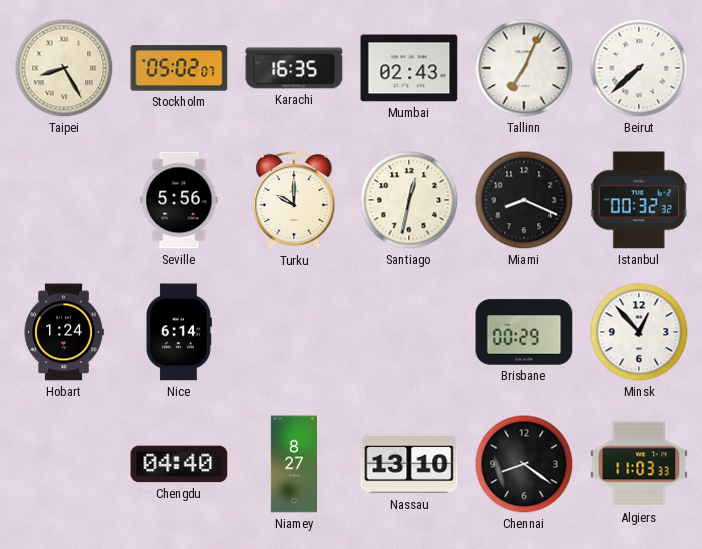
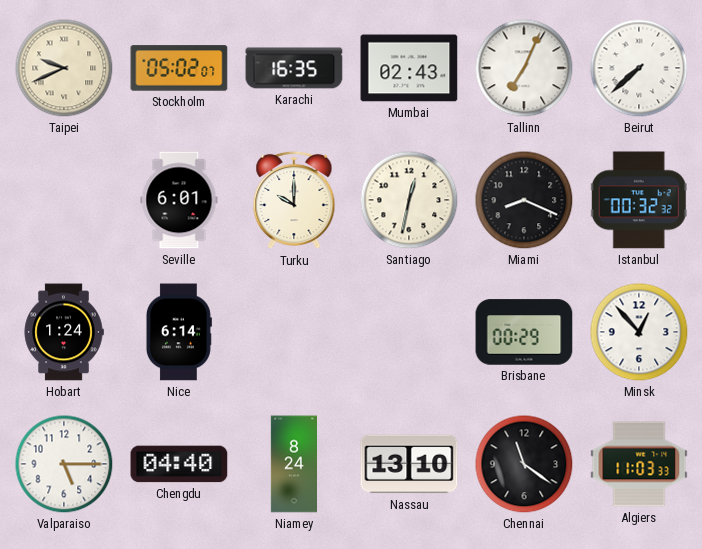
Taipei: 8:25 -> 9:41
Seville: 5:56 -> 6:01
Valparaiso: none -> 5:15
Niamey: 8:27 -> 8:24
Chennai: 8:21 -> 11:21
